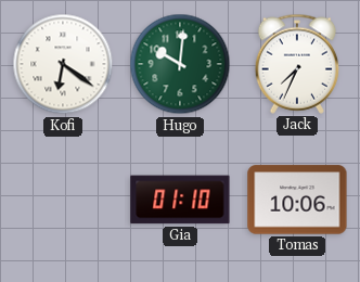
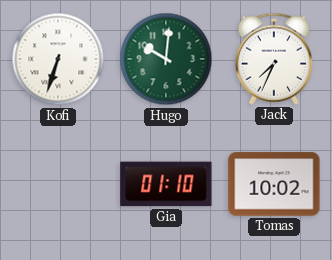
Kofi: 6:21 -> 6:33
Tomas: 10:06 -> 10:02
